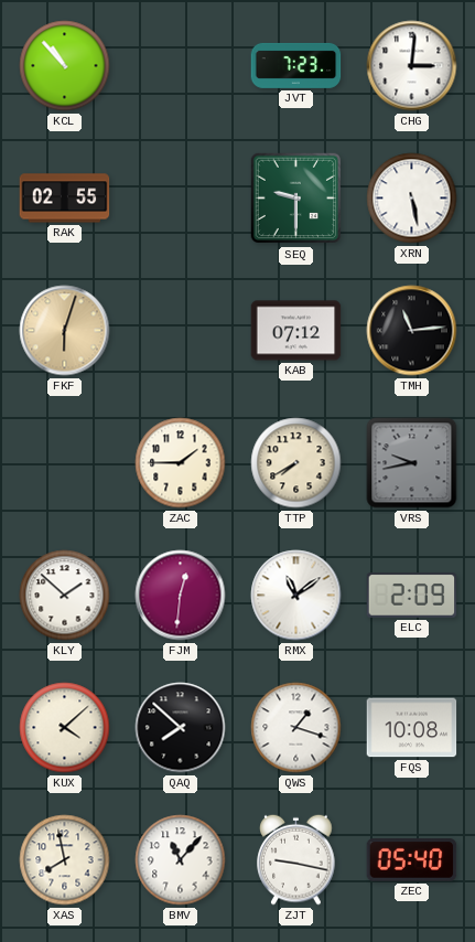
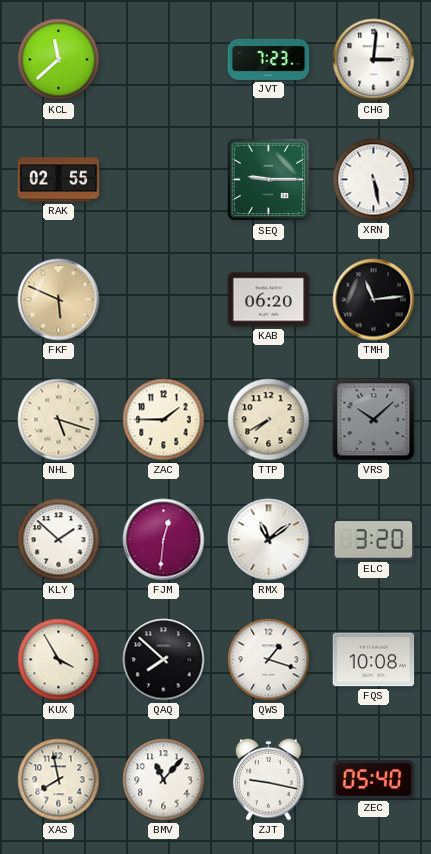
KCL: 10:53 -> 11:38
SEQ: 9:30 -> 9:15
FKF: 6:03 -> 5:49
KAB: 07:12 -> 06:20
NHL: none -> 5:18
VRS: 9:43 -> 10:08
ELC: 2:09 -> 3:20
KUX: 4:08 -> 3:55
